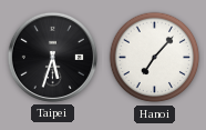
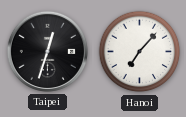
Taipei: 5:33 -> 12:33
